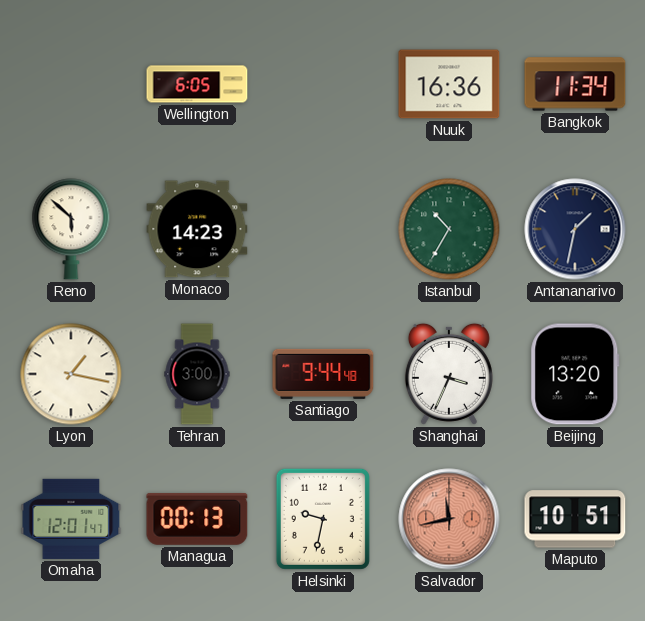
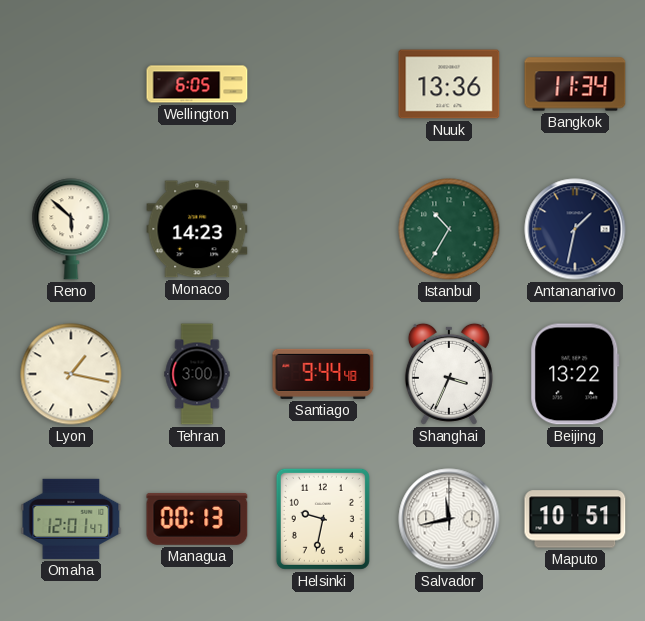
Nuuk: 16:36 -> 13:36
Beijing: 13:20 -> 13:22
Salvador dial: salmon -> white
